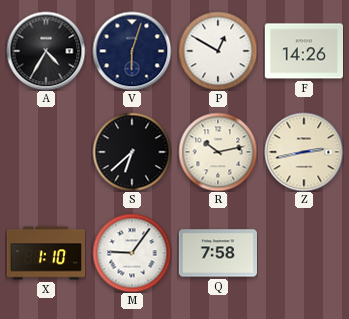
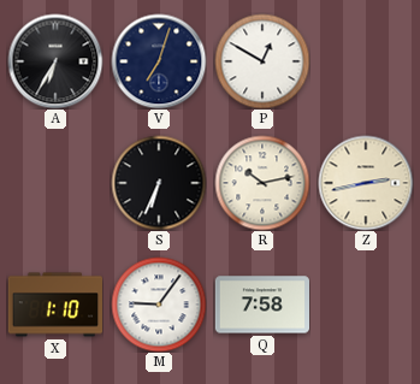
A: 4:35 -> 6:35
V: 6:03 -> 7:03
F: 14:26 -> none
S: 6:38 -> 6:34
